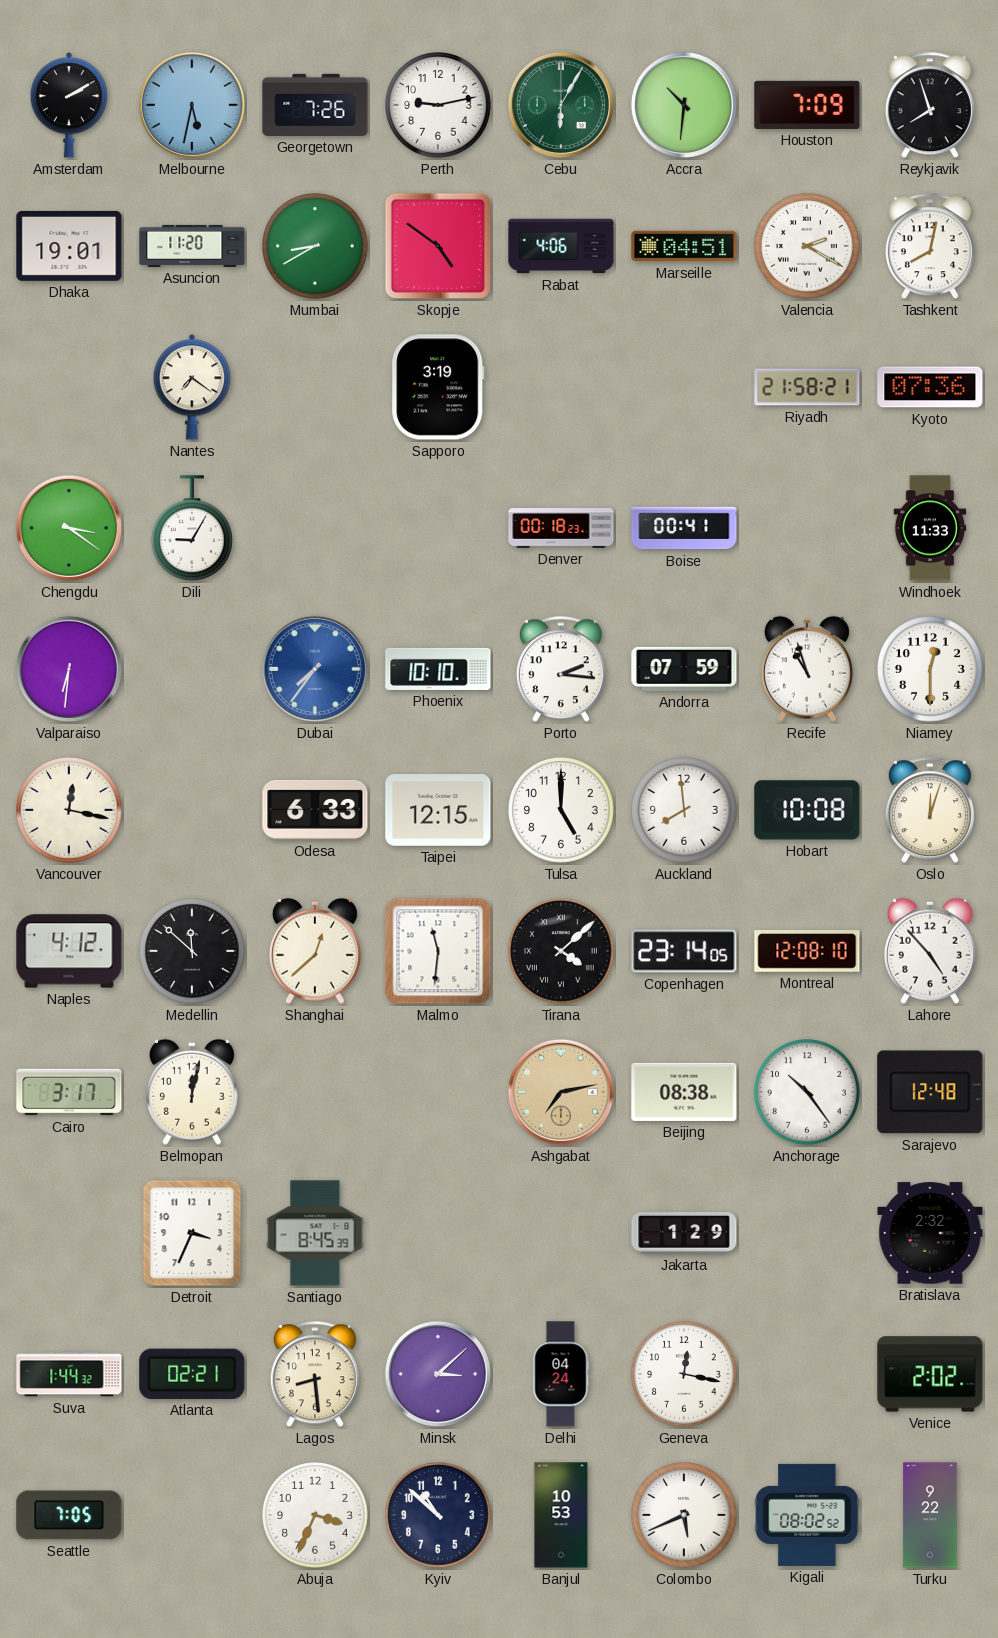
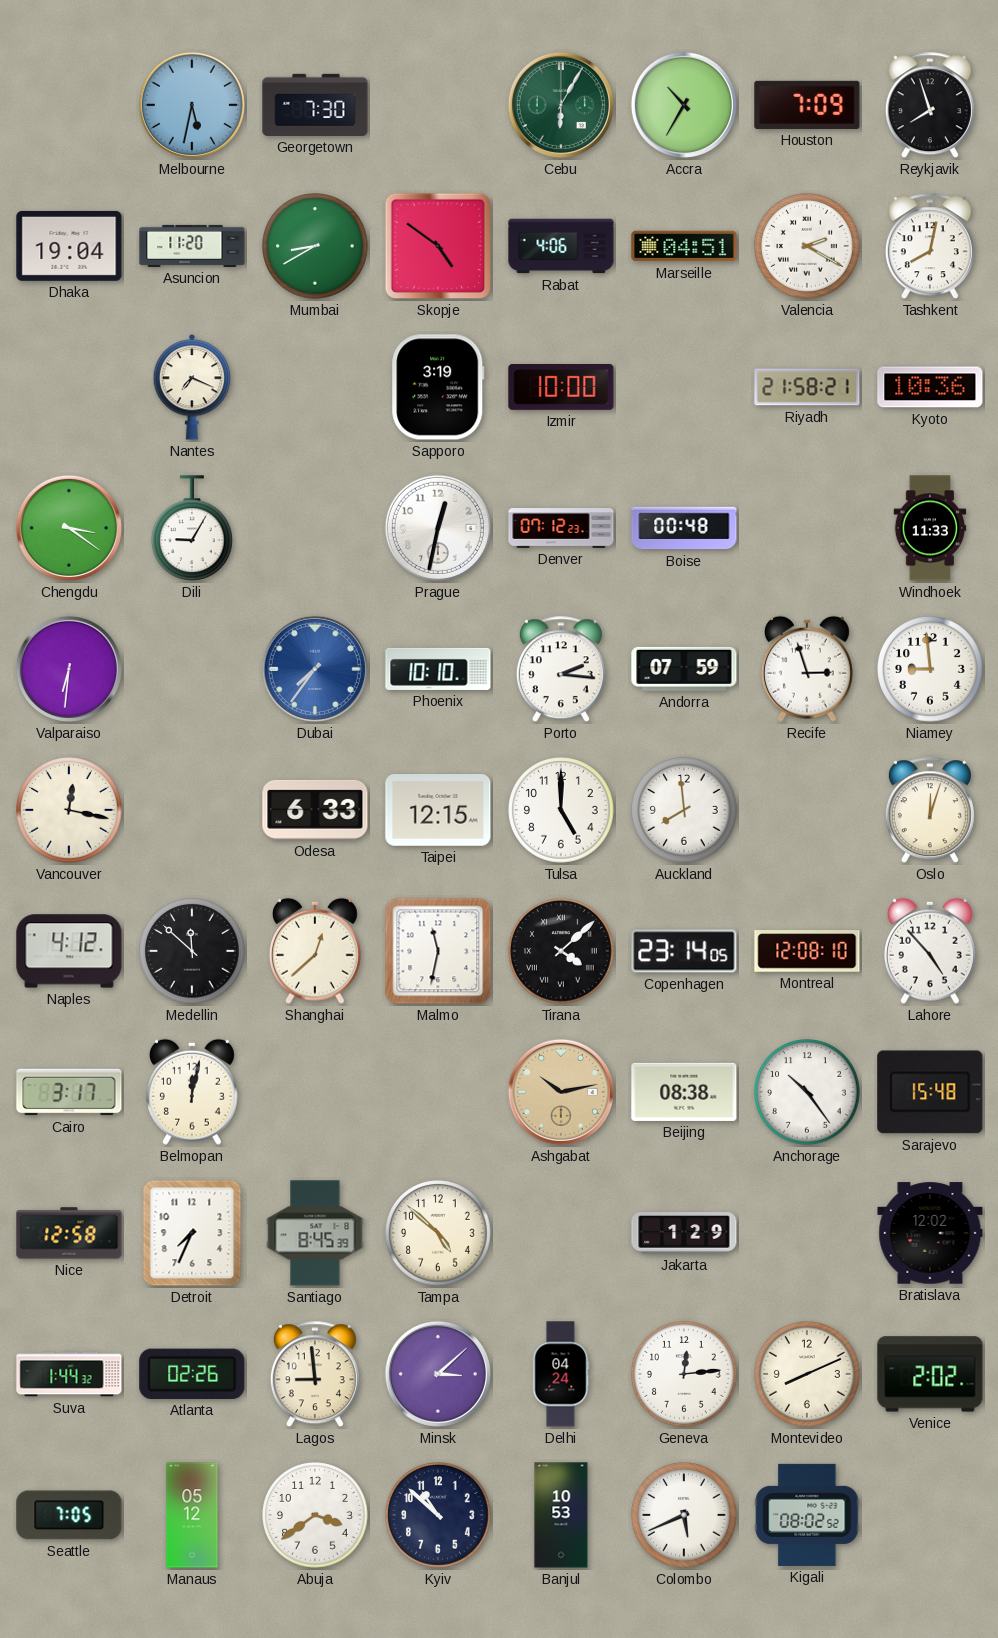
Amsterdam: 2:10 -> none
Georgetown: 7:26 -> 7:30
Perth: 9:13 -> none
Accra: 10:31 -> 10:35
Dhaka: 19:01 -> 19:04
Nantes: 7:21 -> 7:19
Izmir: none -> 10:00
Kyoto: 07:36 -> 10:36
Prague: none -> 12:32
Denver: 00:18 -> 07:12
Boise: 00:41 -> 00:48
Recife: 10:57 -> 2:57
Niamey: 12:30 -> 8:59
Hobart: 10:08 -> none
Malmo: 11:31 -> 11:32
Ashgabat: 7:13 -> 10:13
Sarajevo: 12:48 -> 15:48
Nice: none -> 12:58
Detroit: 3:34 -> 7:34
Tampa: none -> 4:52
Bratislava: 2:32 -> 12:02
Atlanta: 02:21 -> 02:26
Lagos: 8:29 -> 8:59
Geneva: 12:17 -> 12:14
Montevideo: none -> 8:11
Manaus: none -> 05:12
Abuja: 3:34 -> 3:39
Turku: 9:22 -> none
